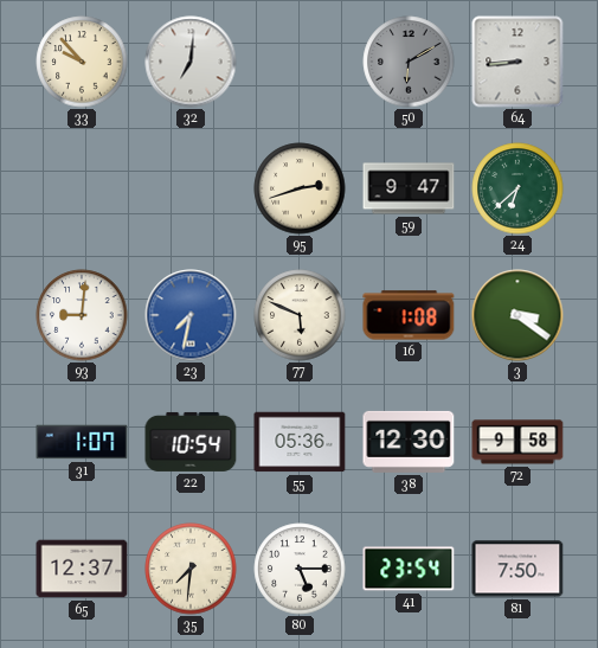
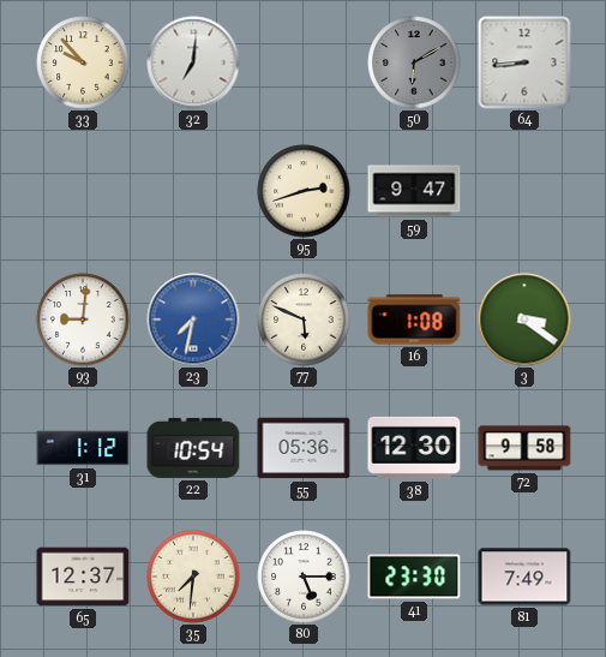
24: 6:38 -> none
31: 1:07 -> 1:12
41: 23:54 -> 23:30
81: 7:50 -> 7:49
